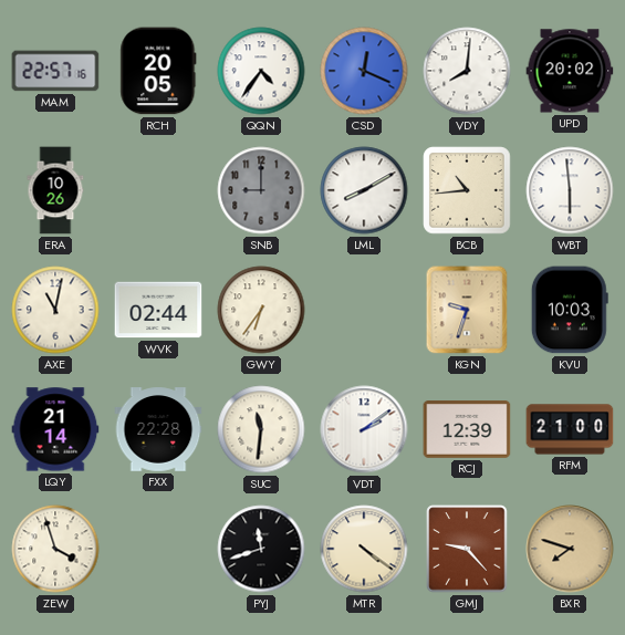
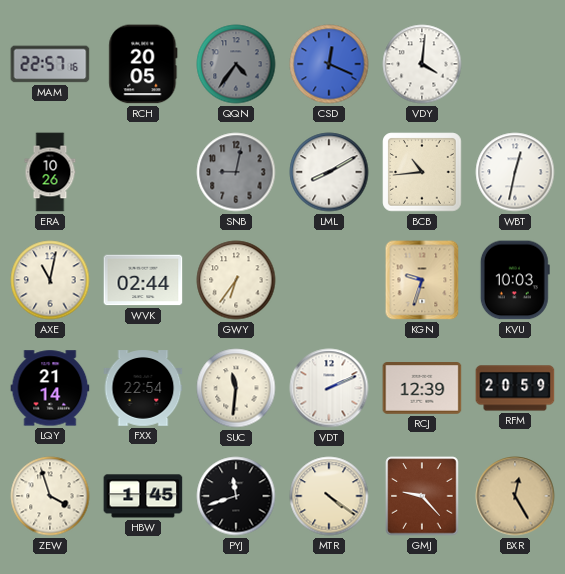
QQN dial: white -> grey
VDY: 8:01 -> 4:01
UPD: 20:02 -> none
SNB: 9:00 -> 9:02
WBT: 5:59 -> 12:32
FXX: 22:28 -> 22:54
VDT: 2:09 -> 2:11
RFM: 21:00 -> 20:59
HBW: none -> 1:45
BXR: 7:48 -> 12:25
